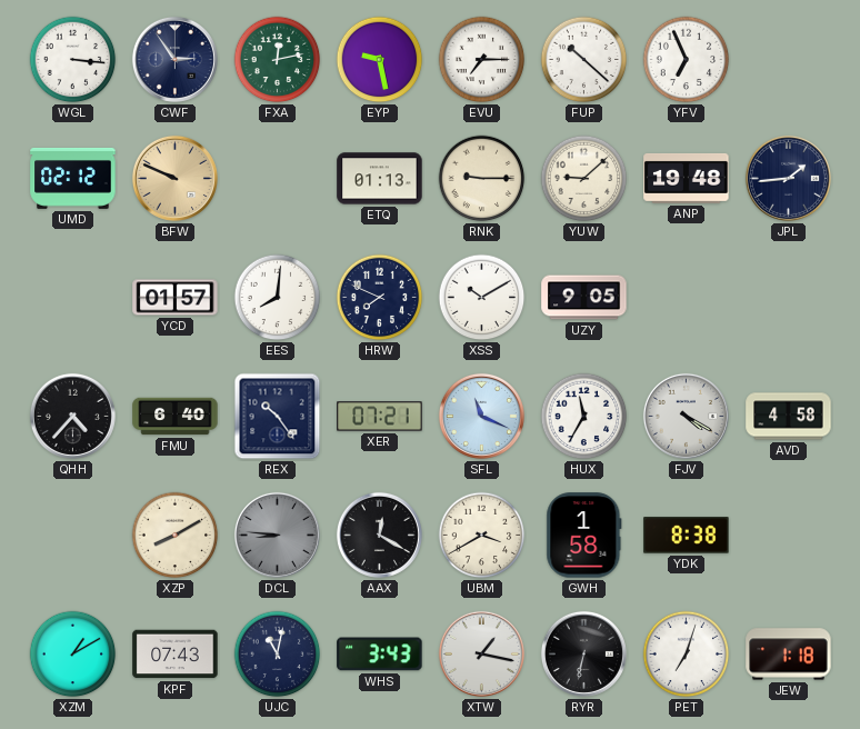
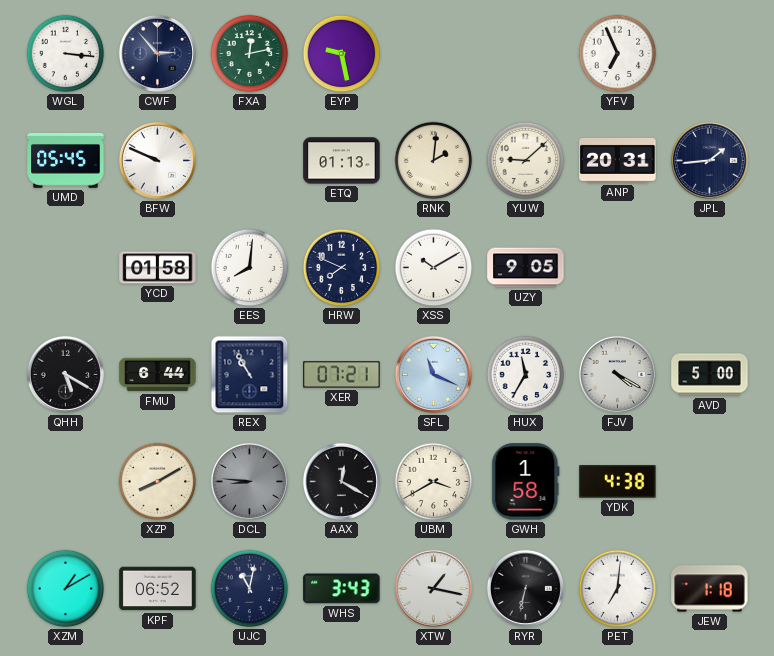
CWF: 2:54 -> 2:53
EVU: 7:15 -> none
FUP: 10:22 -> none
UMD: 02:12 -> 05:45
BFW dial: champagne -> white
RNK: 9:15 -> 2:01
ANP: 19:48 -> 20:31
YCD: 01:57 -> 01:58
QHH: 4:37 -> 5:20
FMU: 6:40 -> 6:44
REX: 10:24 -> 10:55
AVD: 4:58 -> 5:00
YDK: 8:38 -> 4:38
KPF: 07:43 -> 06:52
PET: 7:03 -> 7:01
